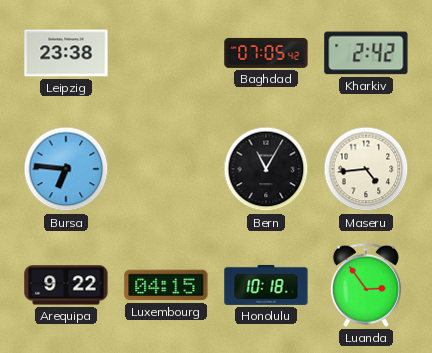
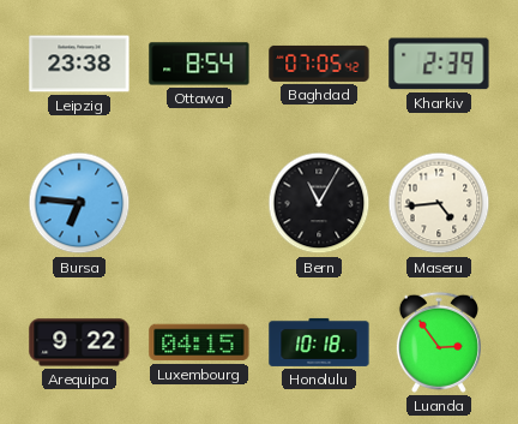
Ottawa: none -> 8:54
Kharkiv: 2:42 -> 2:39
